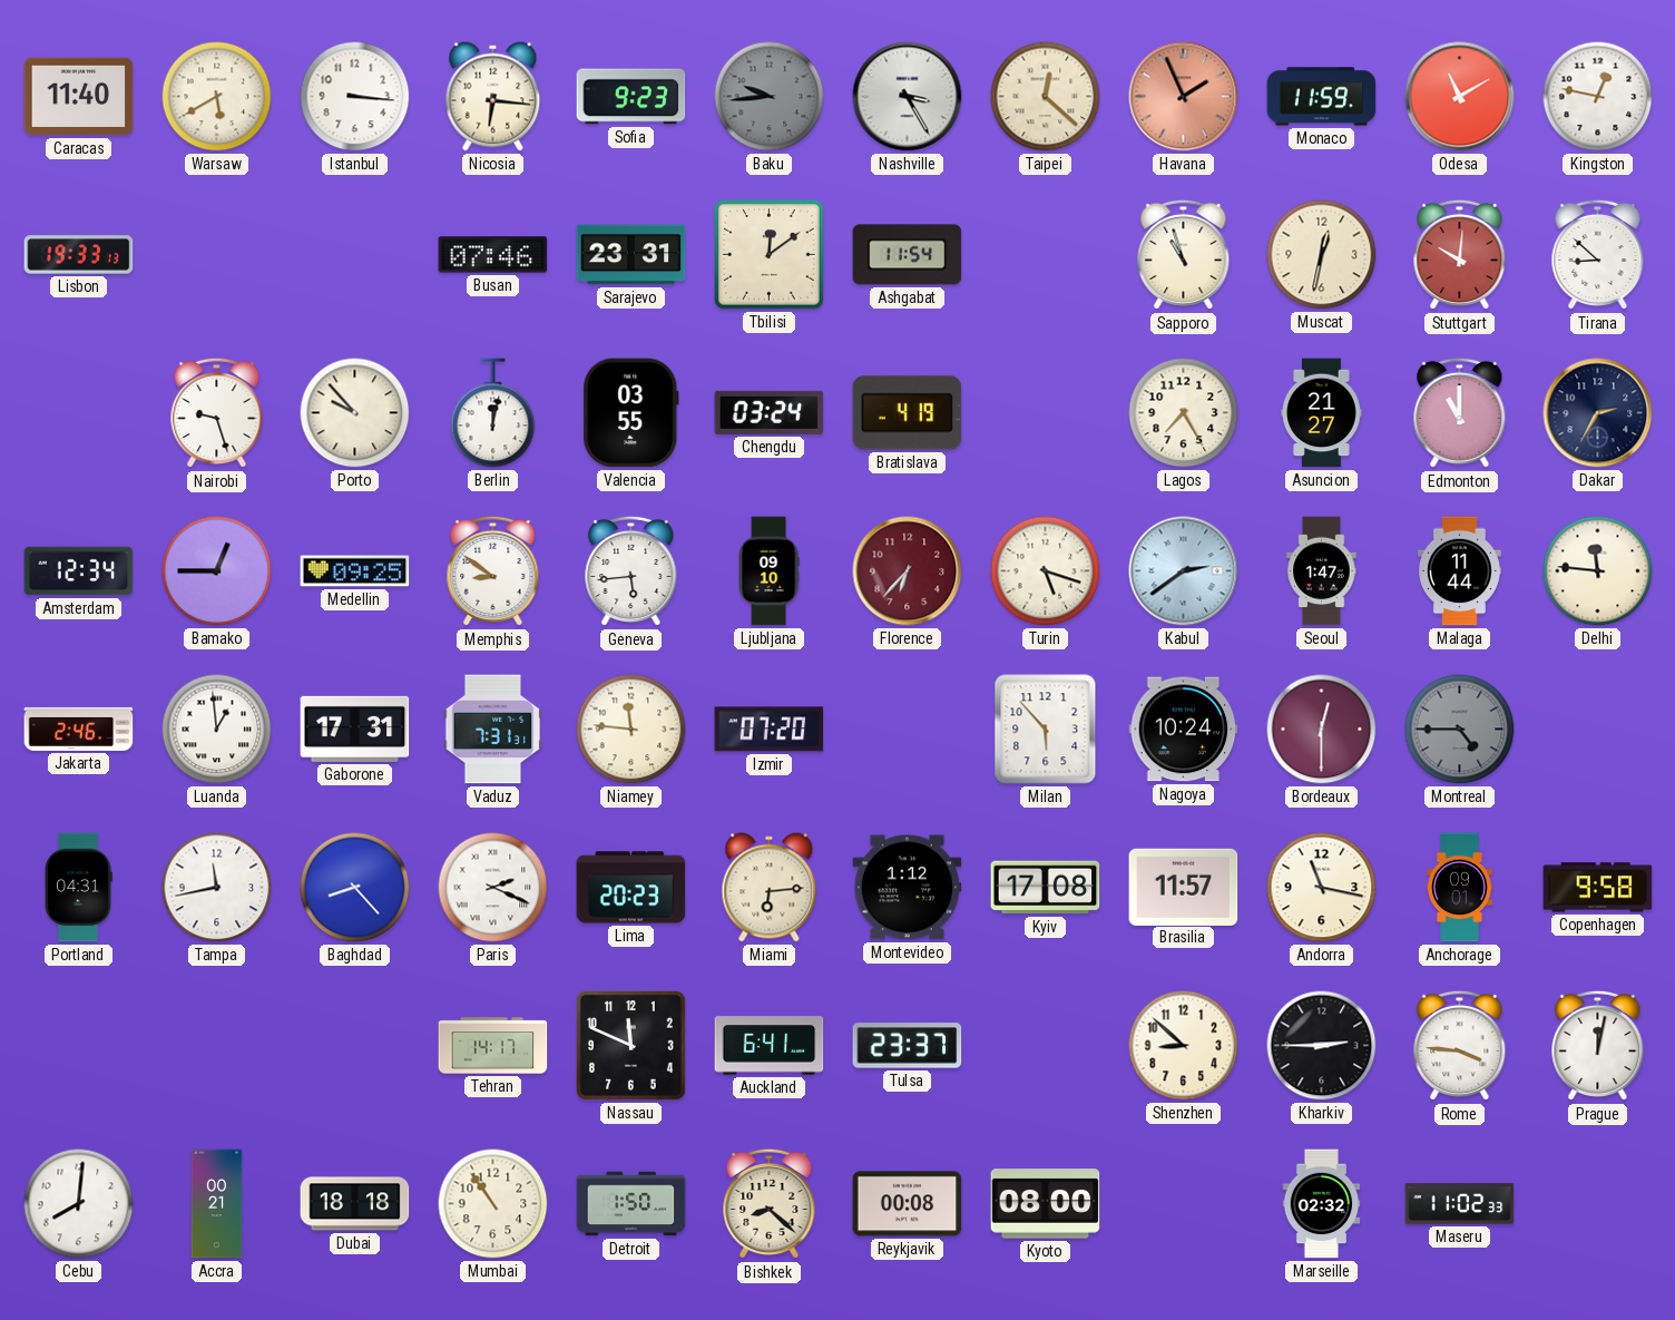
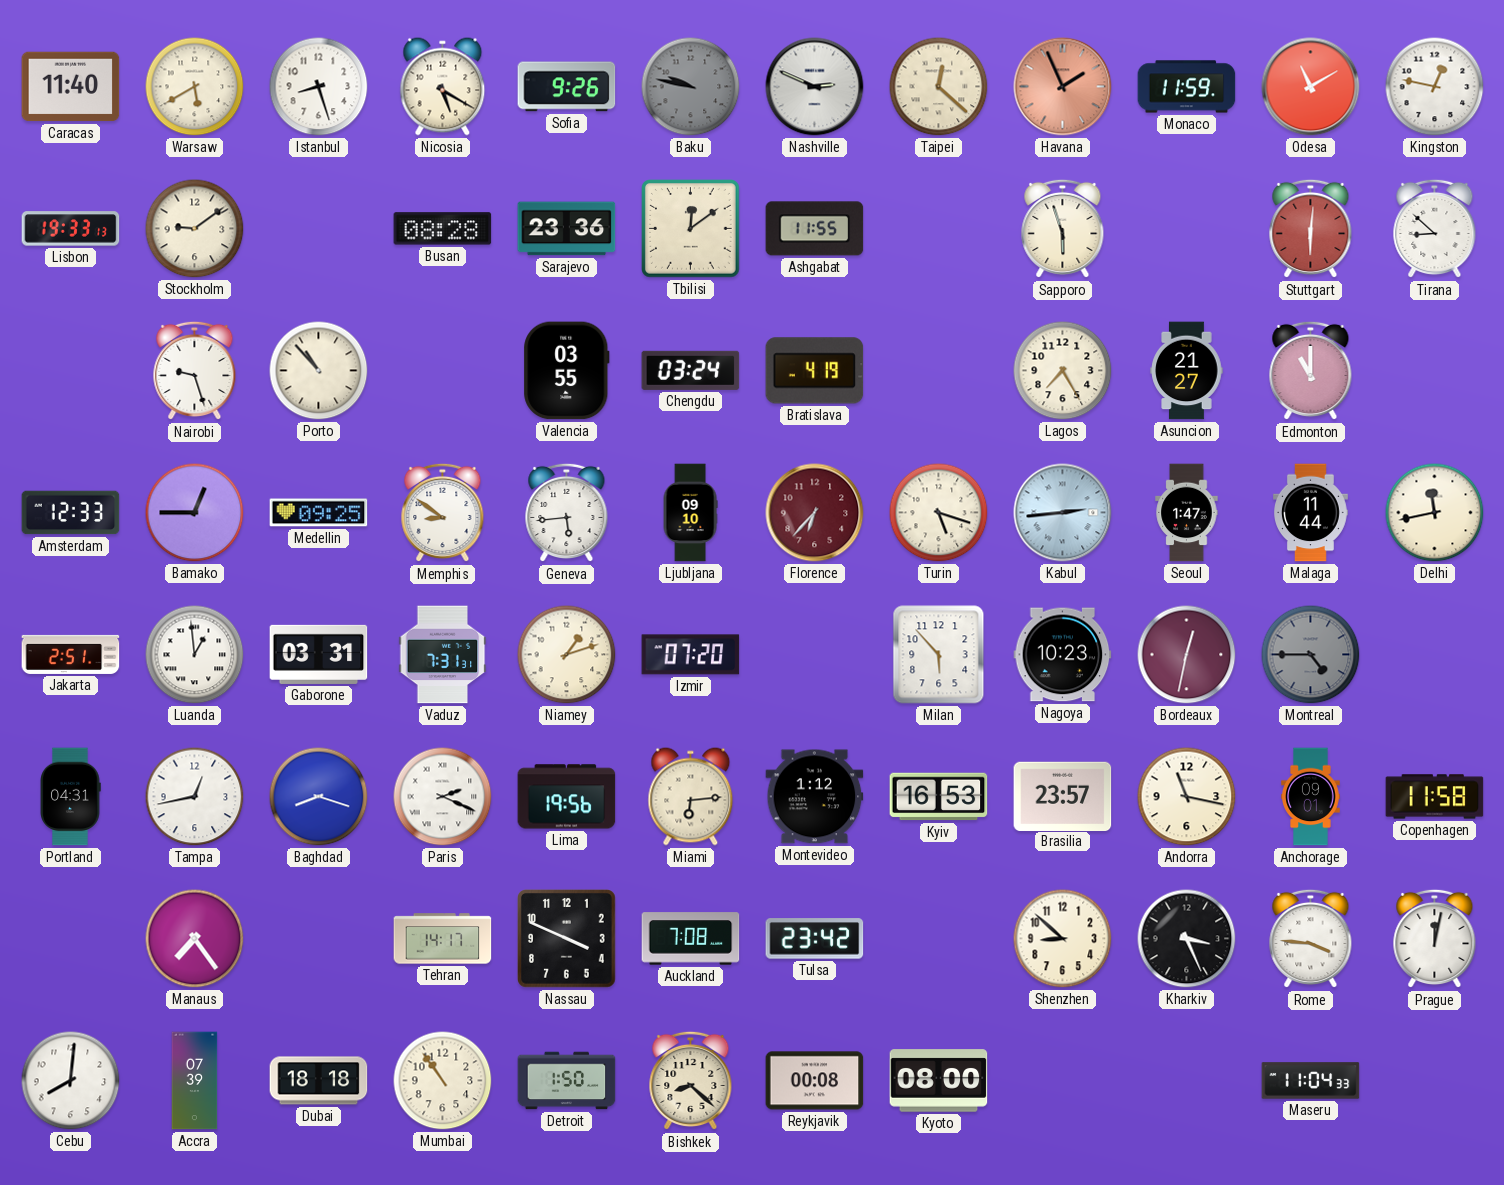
Istanbul: 3:16 -> 8:27
Nicosia: 6:16 -> 5:20
Sofia: 9:23 -> 9:26
Baku: 9:44 -> 9:47
Nashville: 3:25 -> 2:49
Stockholm: none -> 9:09
Busan: 07:46 -> 08:28
Sarajevo: 23:31 -> 23:36
Ashgabat: 11:54 -> 11:55
Sapporo: 10:57 -> 5:57
Muscat: 12:32 -> none
Stuttgart: 10:01 -> 6:01
Porto: 9:53 -> 10:53
Berlin: 12:02 -> none
Dakar: 2:35 -> none
Amsterdam: 12:34 -> 12:33
Kabul: 2:39 -> 2:44
Delhi: 11:46 -> 11:43
Jakarta: 2:46 -> 2:51
Gaborone: 17:31 -> 03:31
Niamey: 11:46 -> 1:12
Nagoya: 10:24 -> 10:23
Bordeaux: 12:30 -> 12:32
Tampa: 11:43 -> 12:43
Baghdad: 8:23 -> 8:18
Lima: 20:23 -> 19:56
Kyiv: 17:08 -> 16:53
Brasilia: 11:57 -> 23:57
Copenhagen: 9:58 -> 11:58
Manaus: none -> 7:24
Nassau: 11:49 -> 3:49
Auckland: 6:41 -> 7:08
Tulsa: 23:37 -> 23:42
Kharkiv: 2:45 -> 3:26
Accra: 00:21 -> 07:39
Marseille: 02:32 -> none
Maseru: 11:02 -> 11:04
